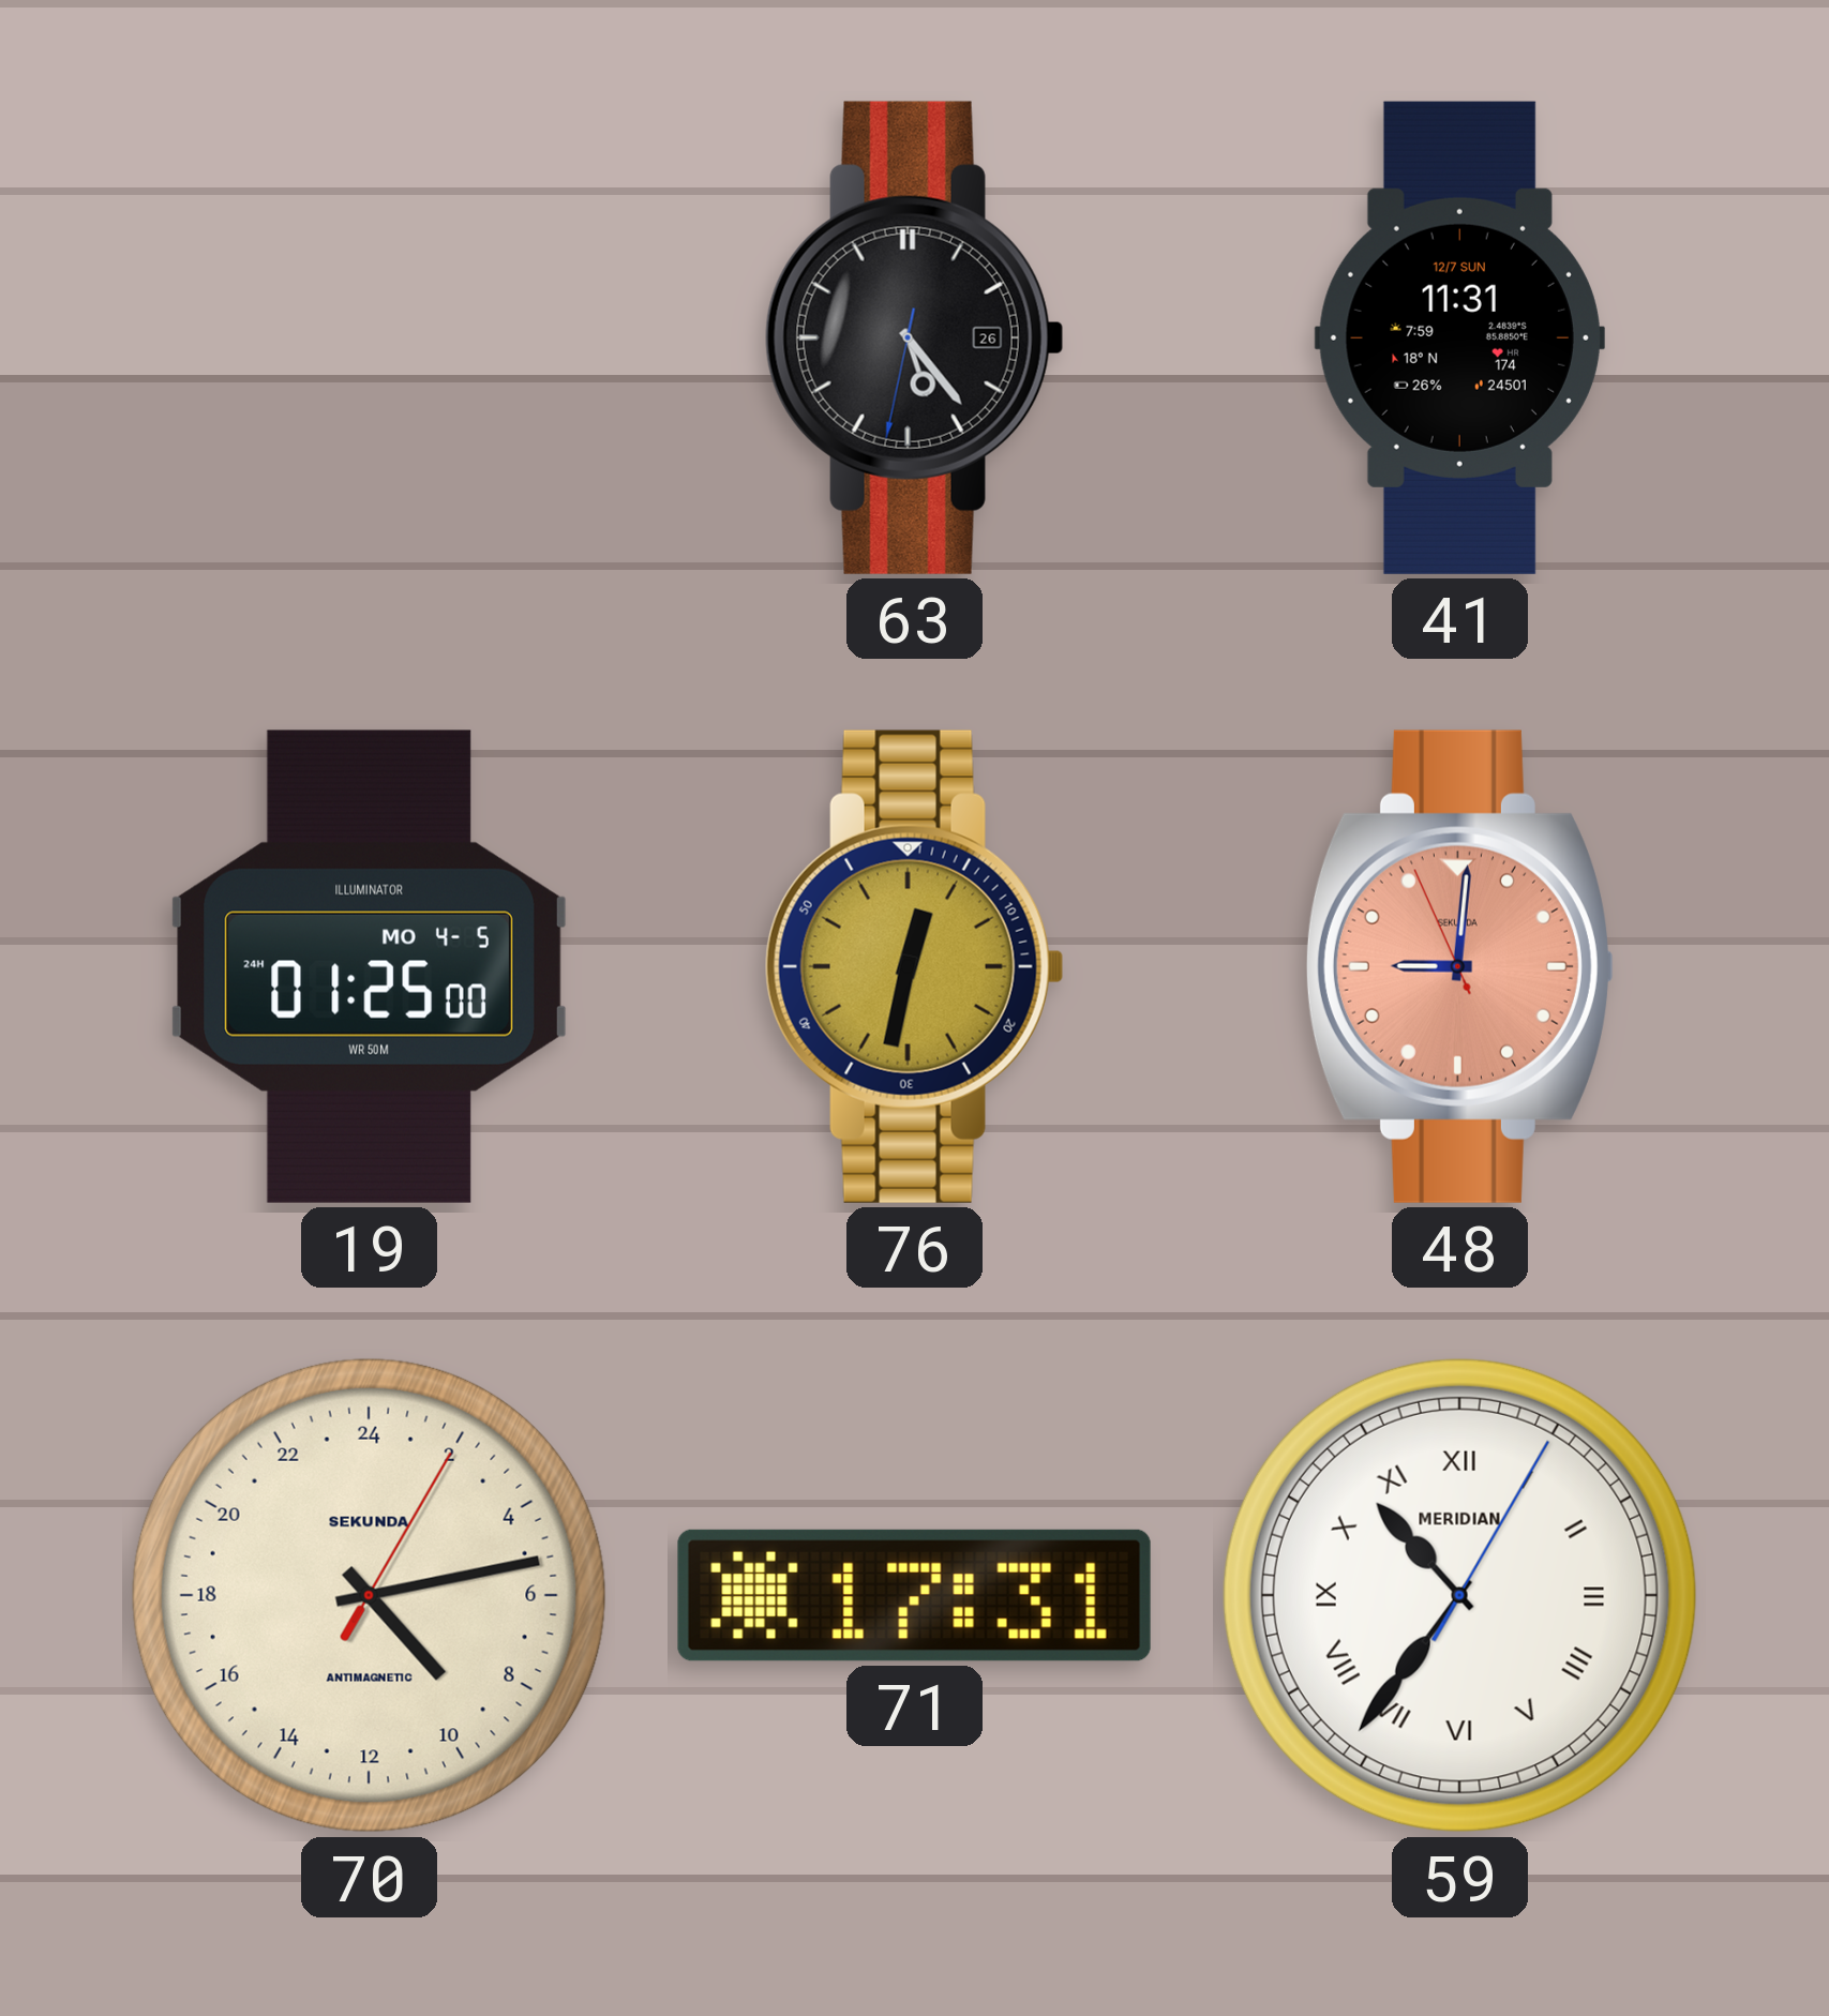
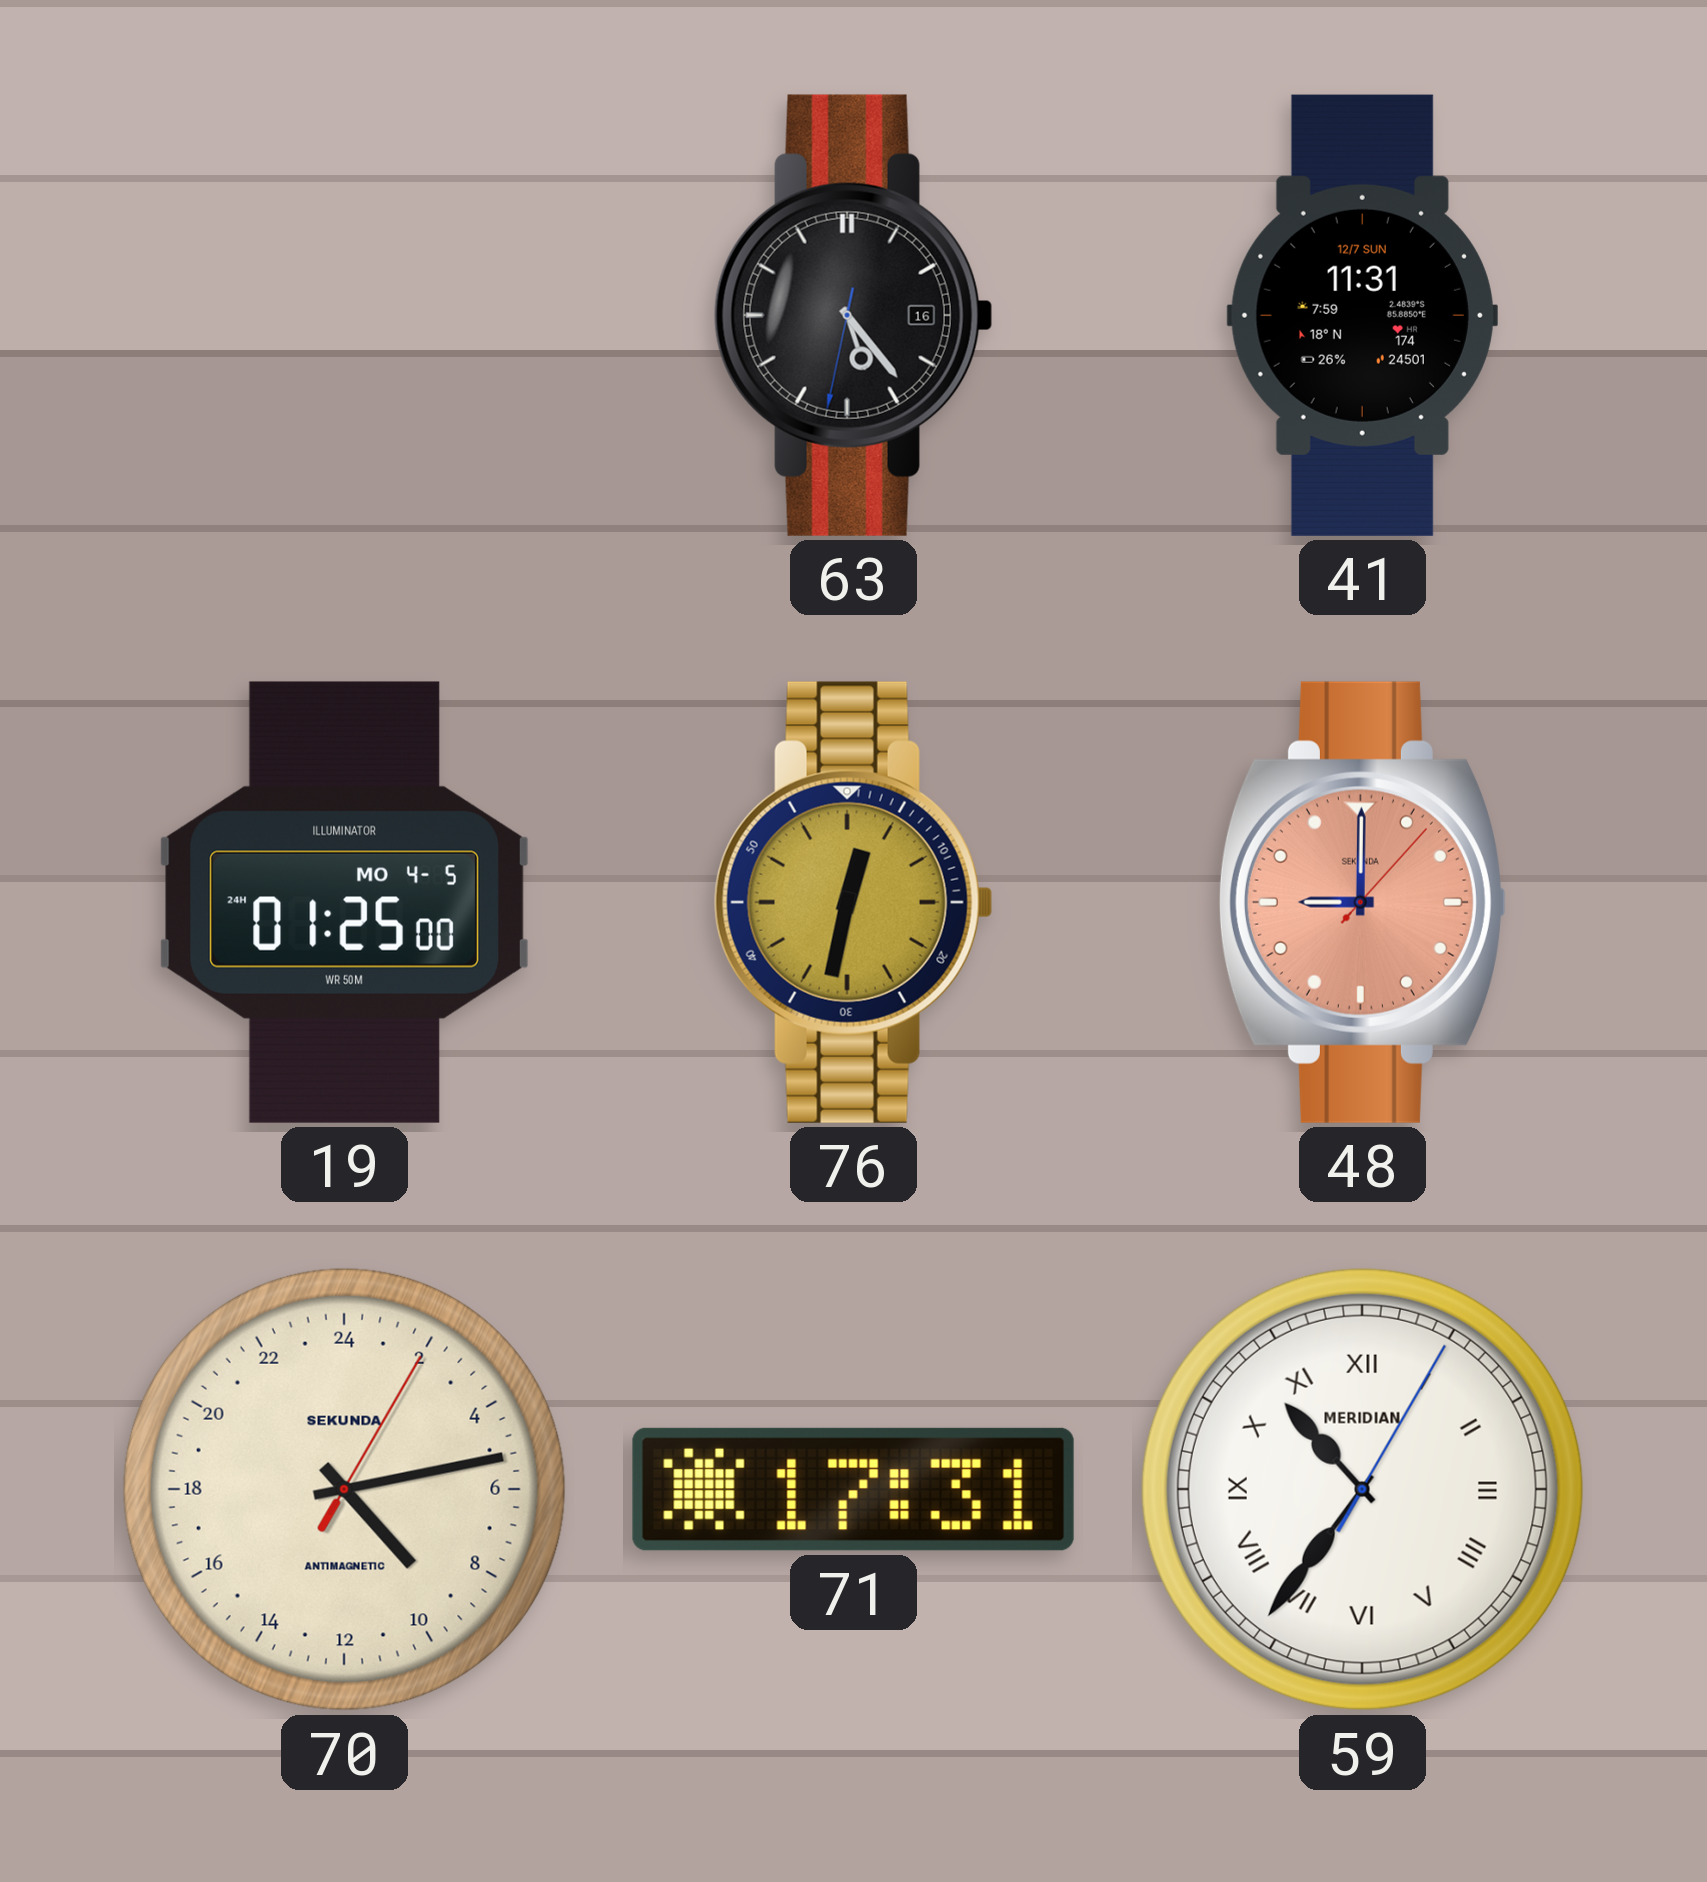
63 date: 26 -> 16
48: 9:00:56 -> 9:00:07
